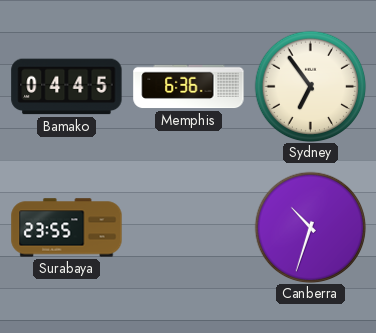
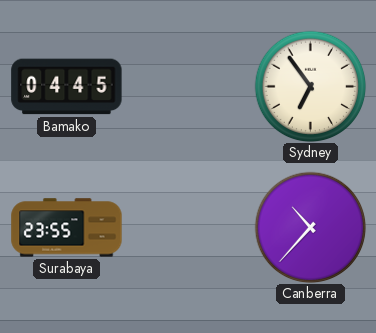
Memphis: 6:36 -> none
Canberra: 10:33 -> 10:37
